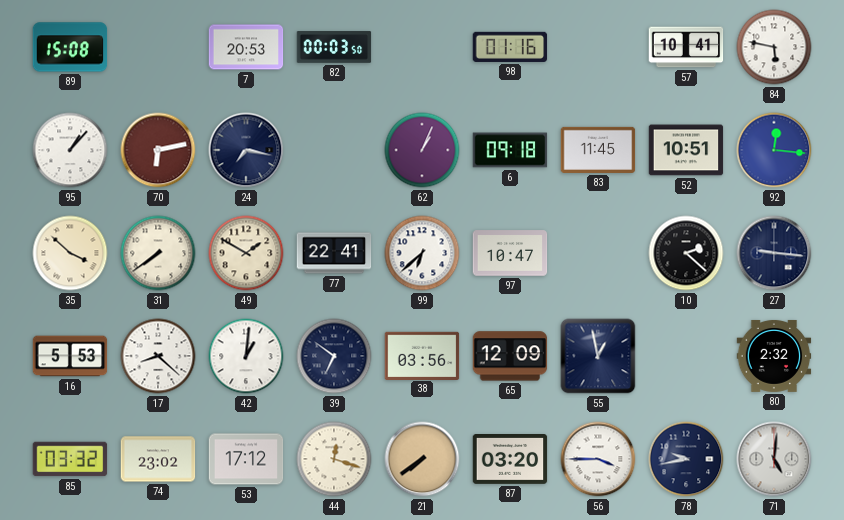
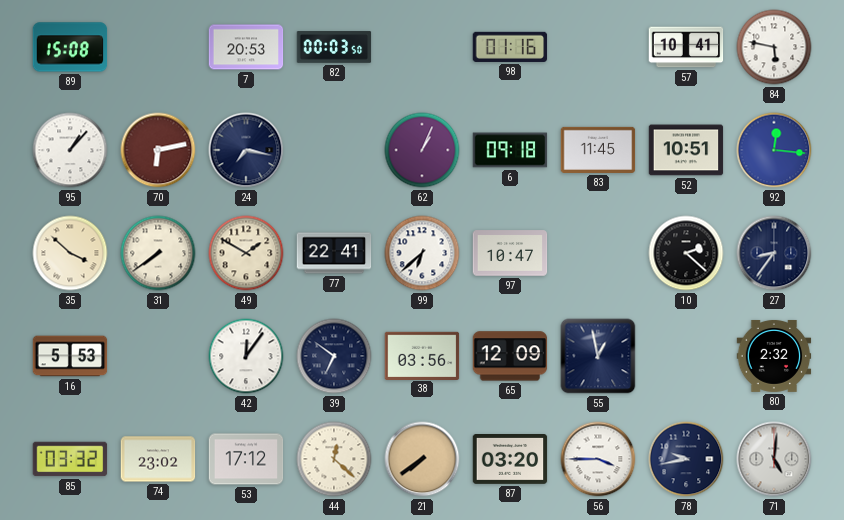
27: 9:16 -> 8:36
17: 8:22 -> none
42: 1:01 -> 12:06
44: 12:18 -> 12:22
